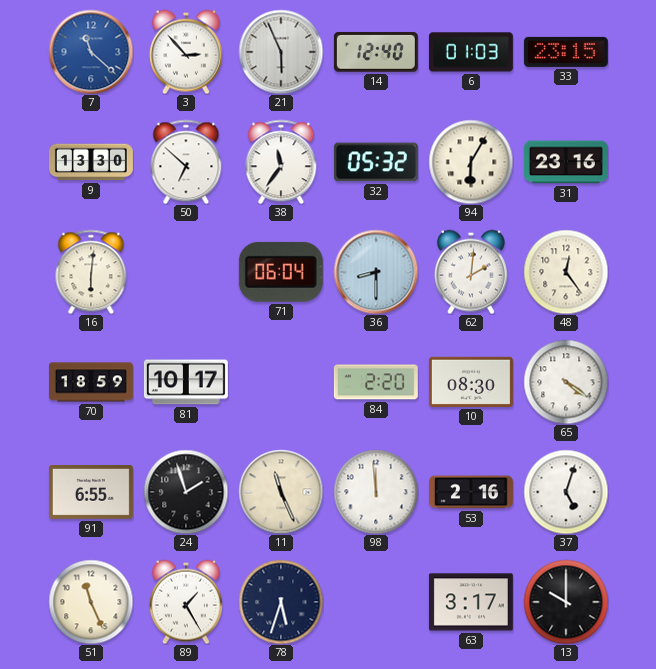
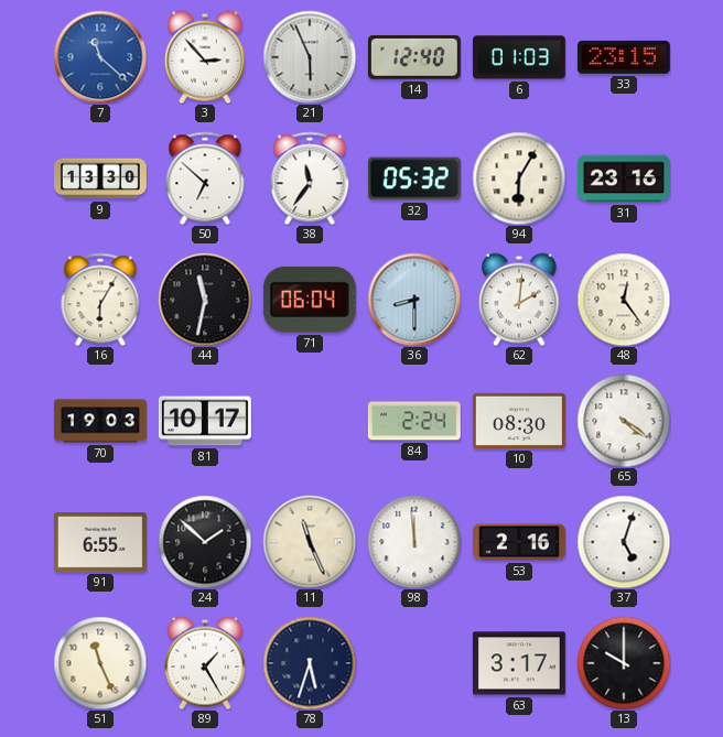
16: 6:01 -> 6:05
44: none -> 11:32
70: 18:59 -> 19:03
84: 2:20 -> 2:24
24: 1:57 -> 1:52
